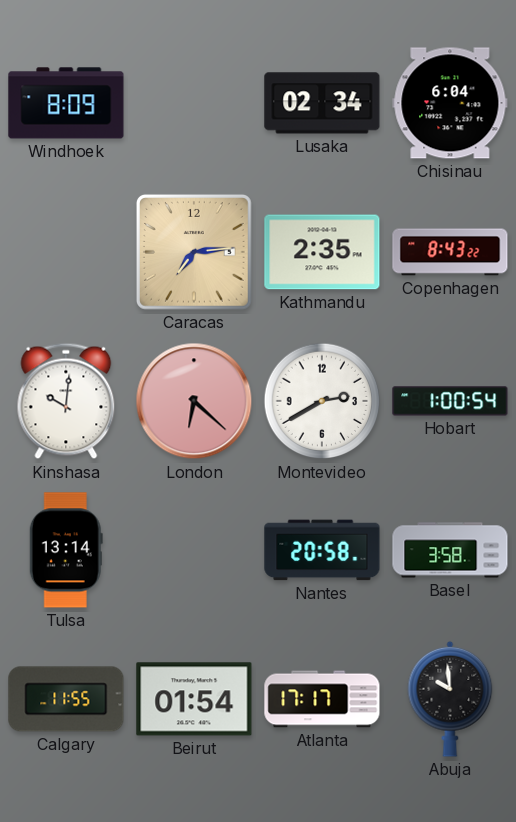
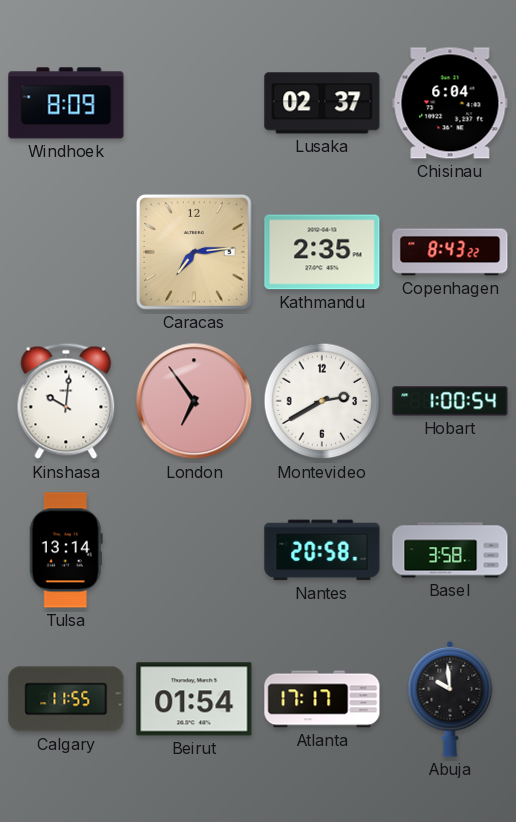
Lusaka: 02:34 -> 02:37
London: 6:22 -> 6:54
